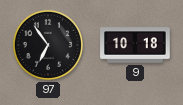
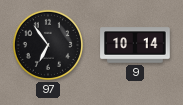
9: 10:18 -> 10:14
